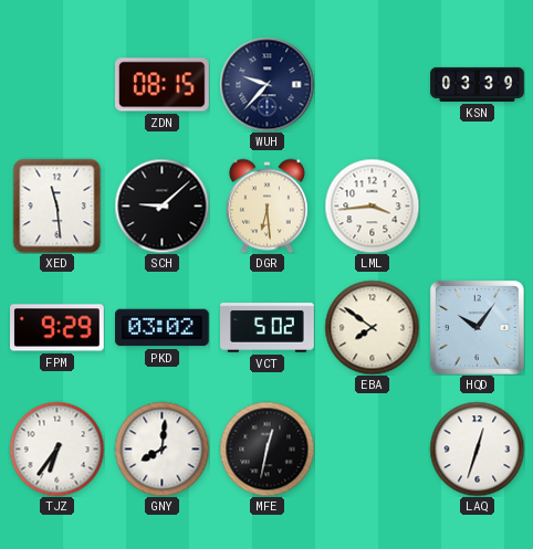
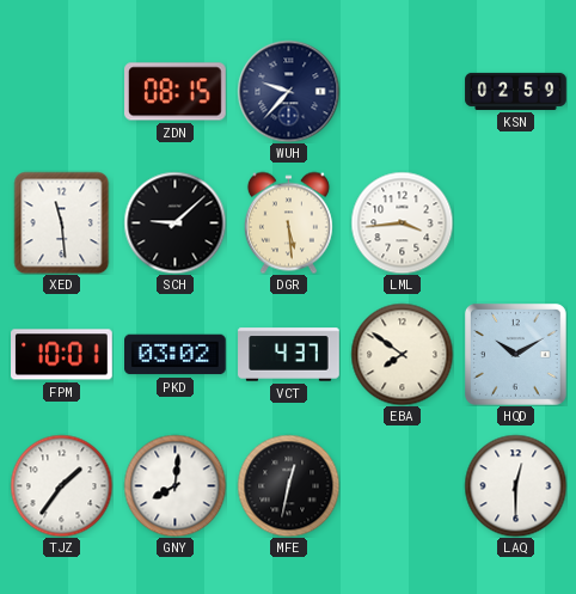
KSN: 03:39 -> 02:59
DGR: 6:29 -> 5:29
FPM: 9:29 -> 10:01
VCT: 5:02 -> 4:37
HQD: 10:06 -> 10:10
TJZ: 6:36 -> 1:36
LAQ: 12:33 -> 12:30
